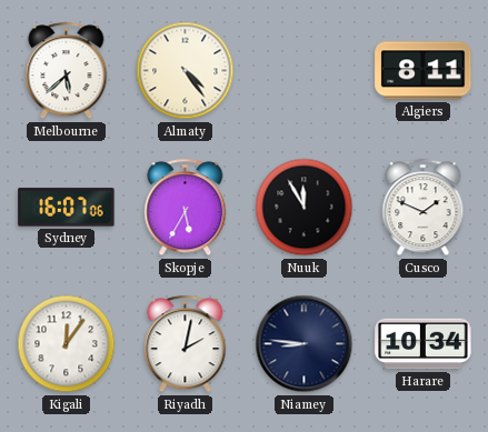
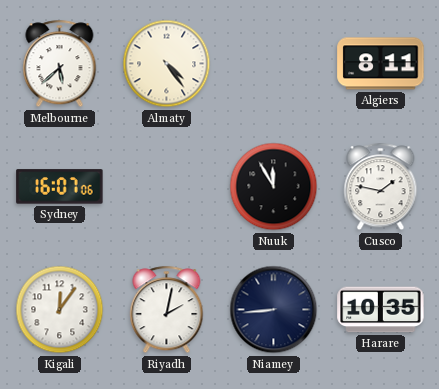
Skopje: 5:35 -> none
Cusco: 1:49 -> 1:47
Niamey: 8:46 -> 8:44
Harare: 10:34 -> 10:35
